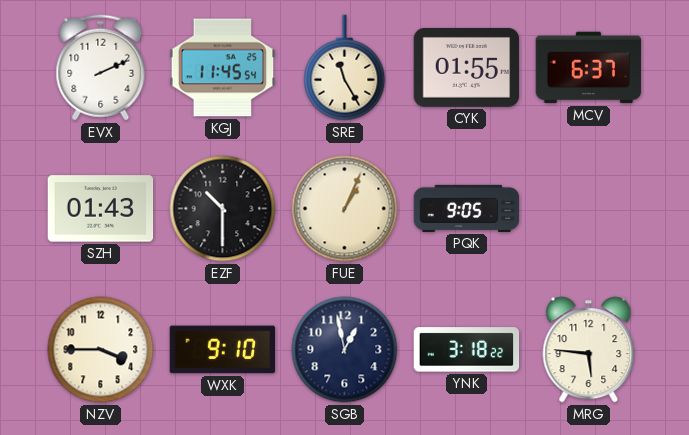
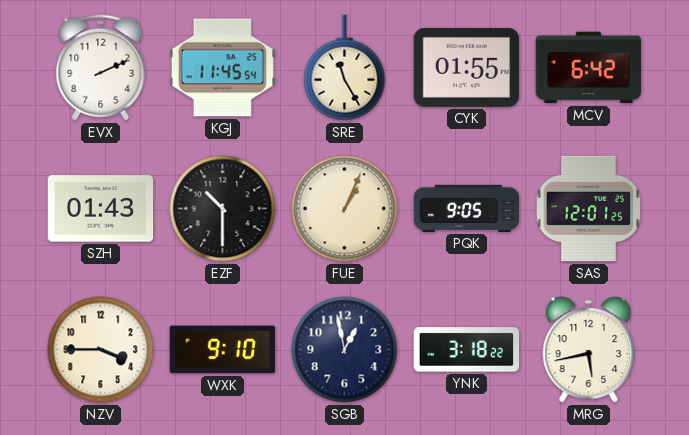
MCV: 6:37 -> 6:42
SAS: none -> 12:01
MRG: 5:46 -> 5:43
